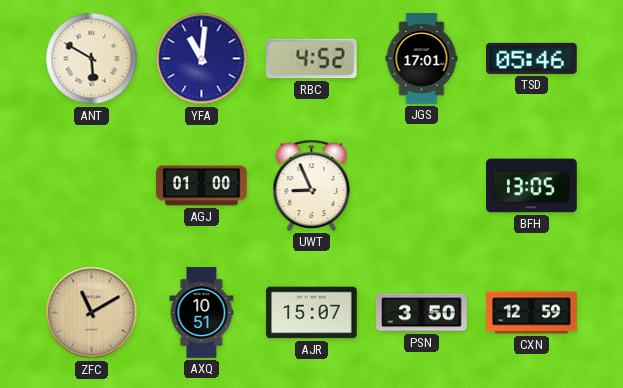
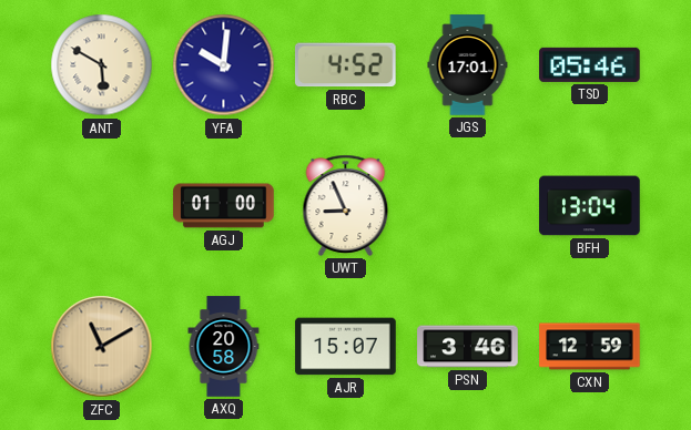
YFA: 11:01 -> 10:01
BFH: 13:05 -> 13:04
AXQ: 10:51 -> 20:58
PSN: 3:50 -> 3:46
